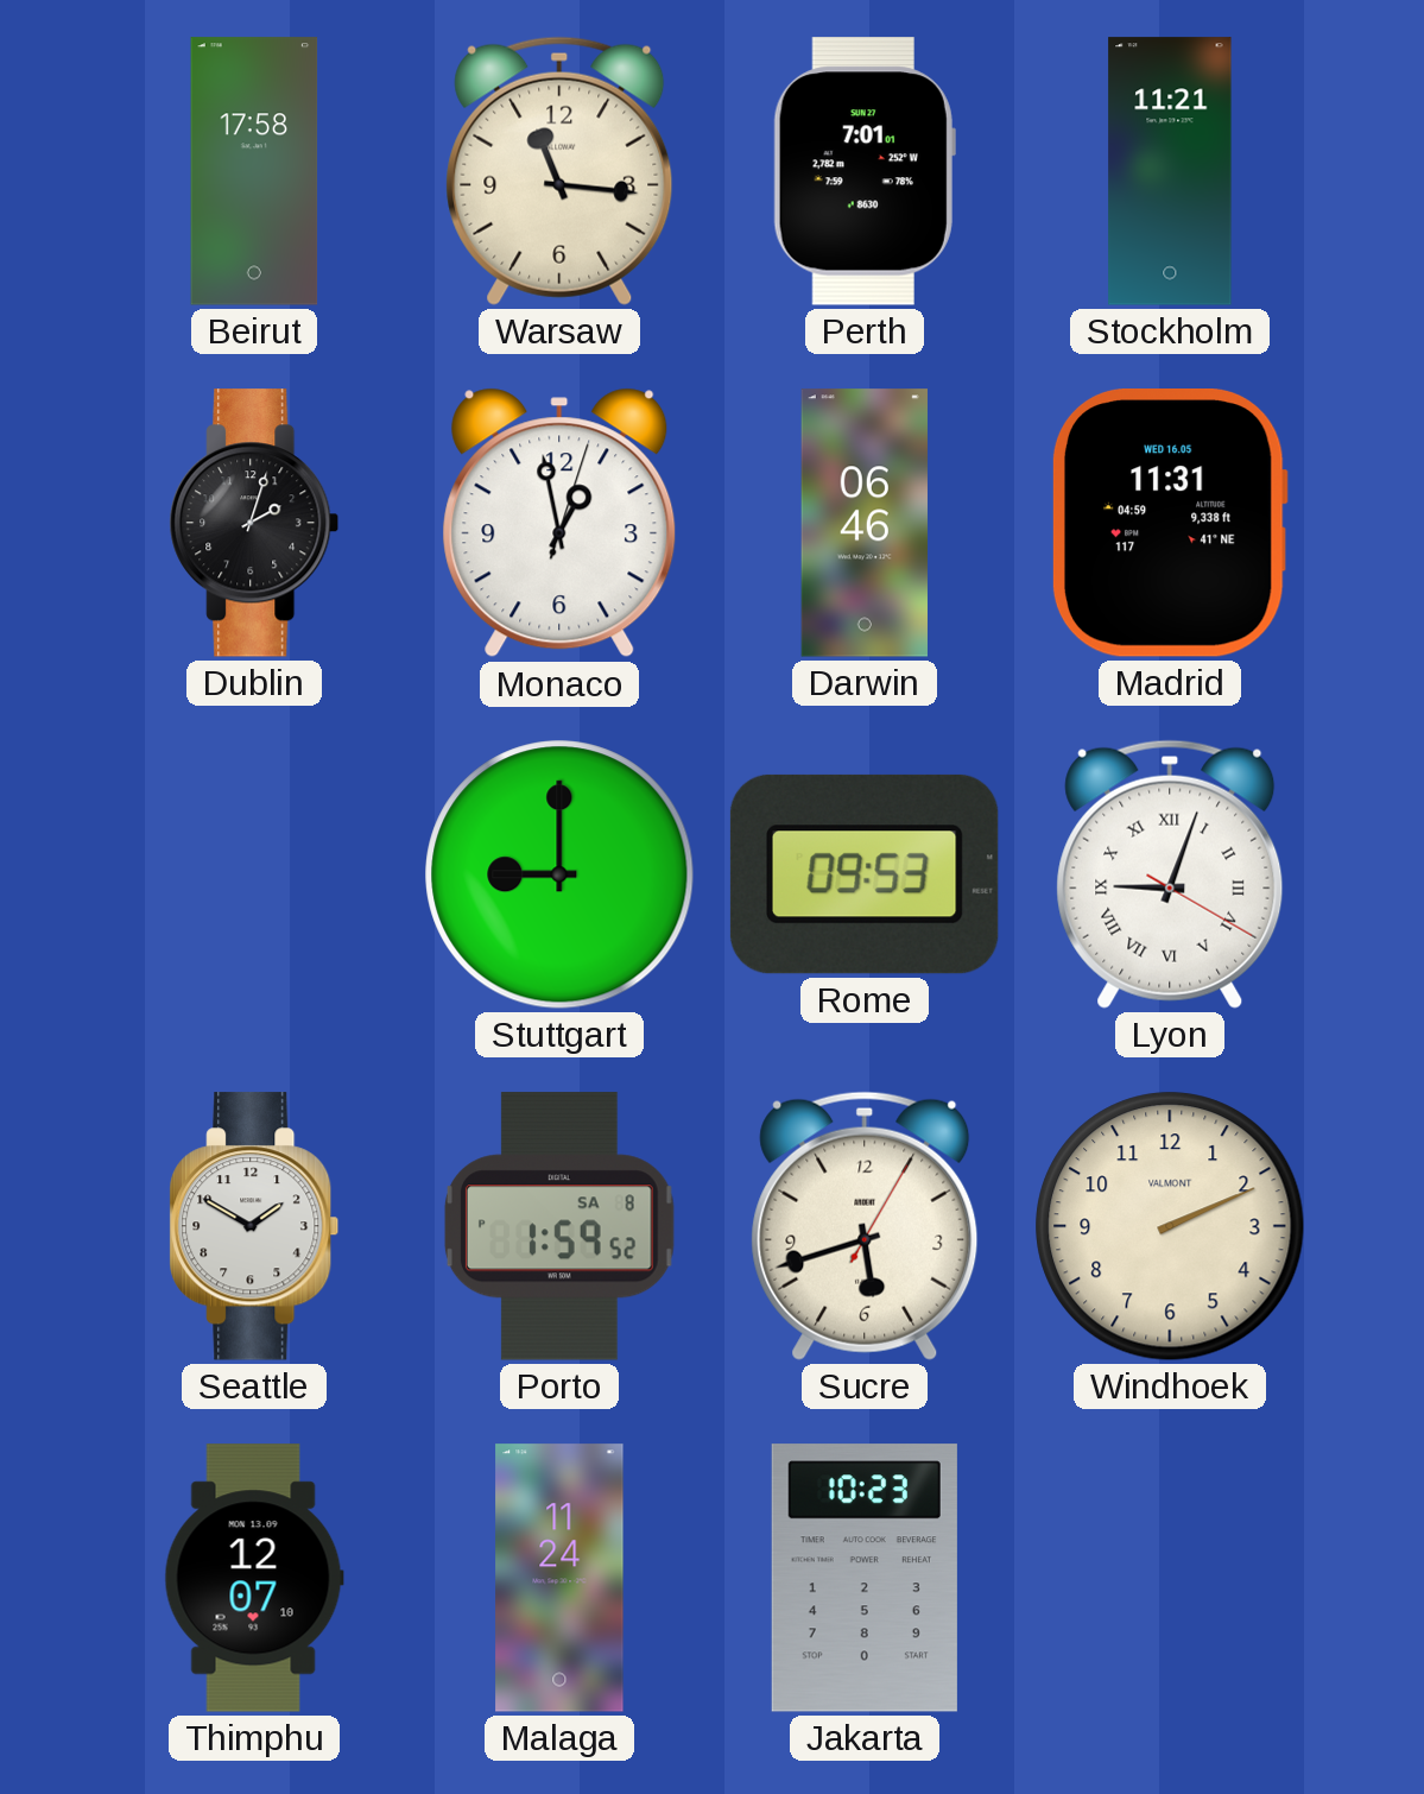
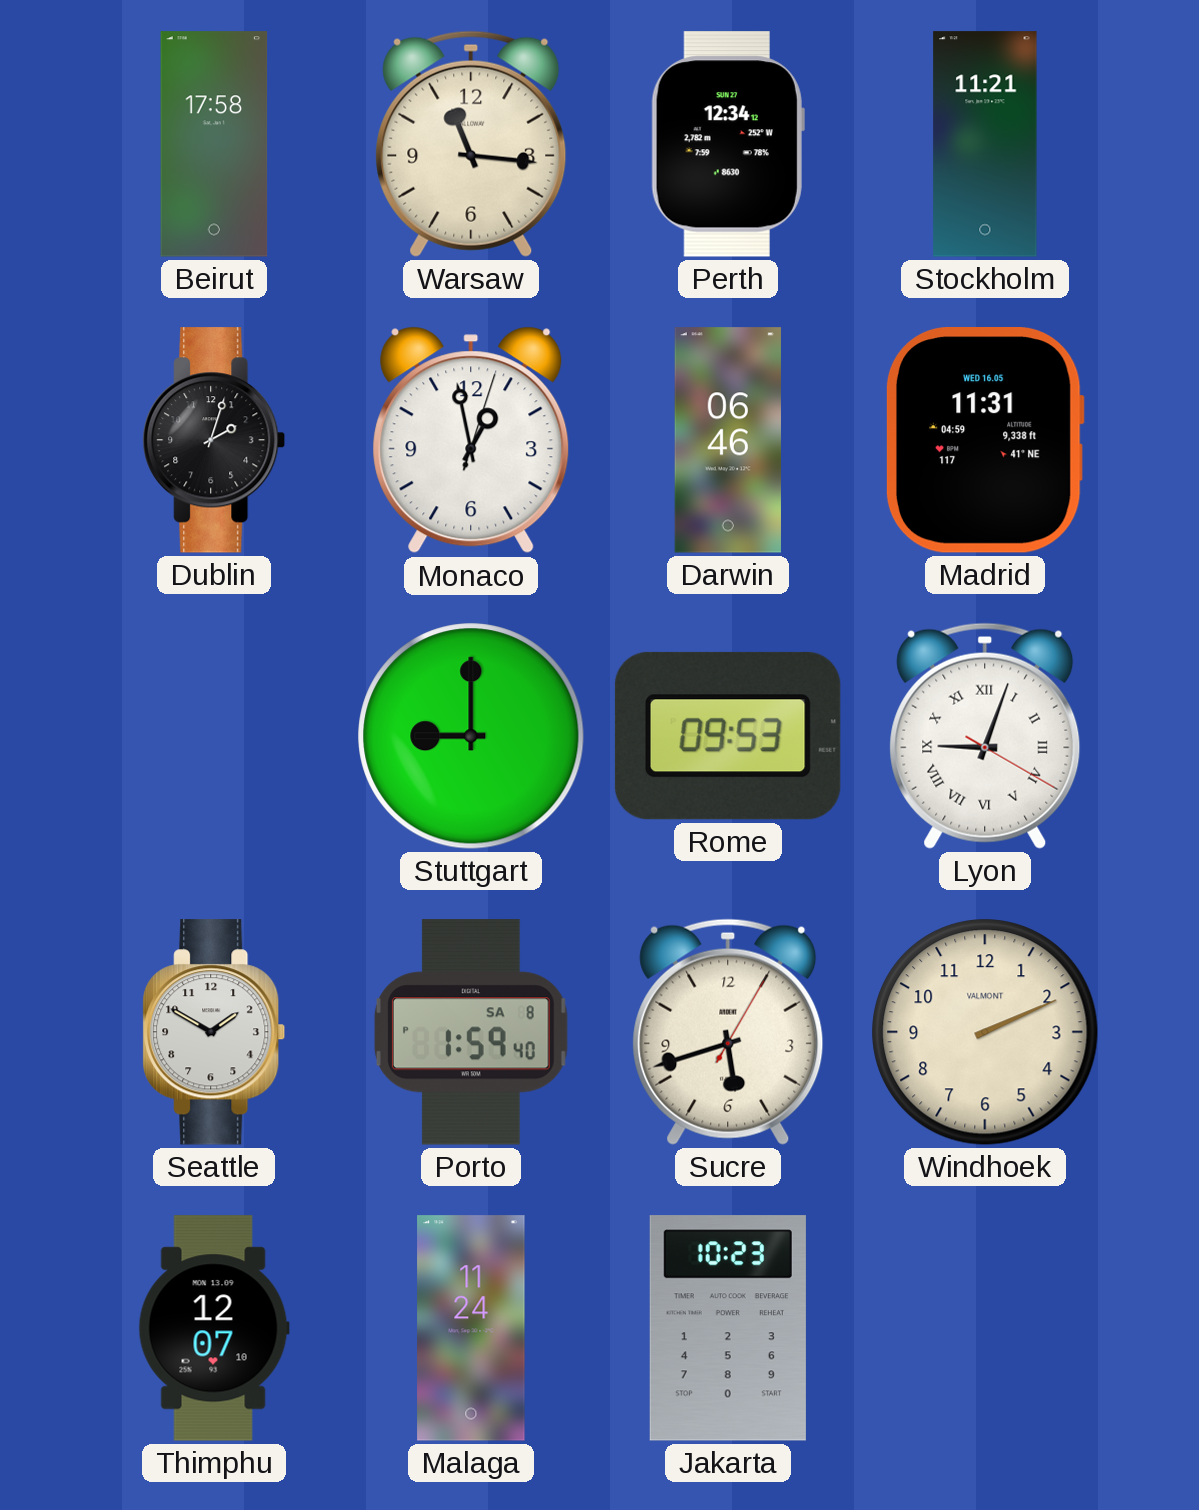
Perth: 7:01 -> 12:34
Porto: 1:59:52 PM -> 1:59:40 PM
